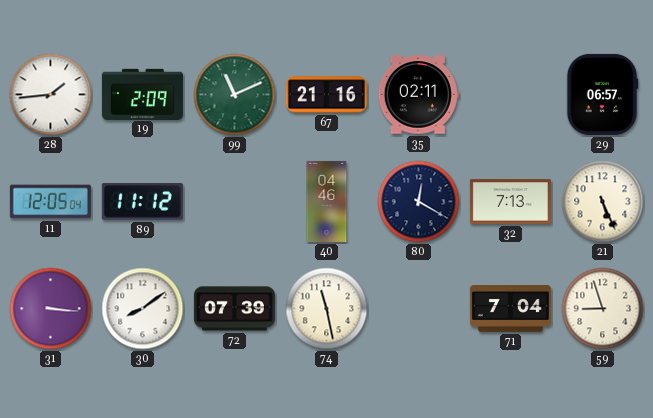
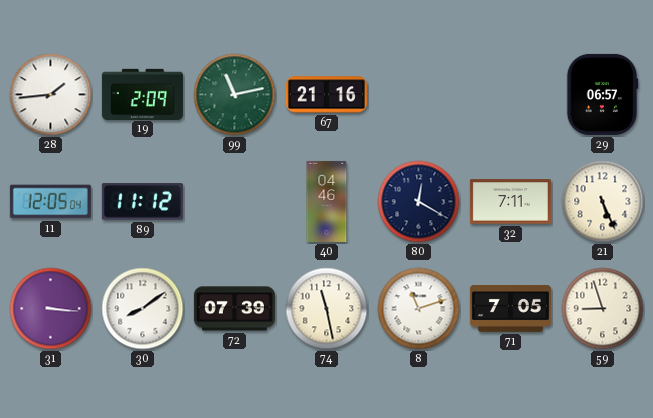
99: 11:11 -> 11:13
35: 02:11 -> none
32: 7:13 -> 7:11
8: none -> 11:12
71: 7:04 -> 7:05
